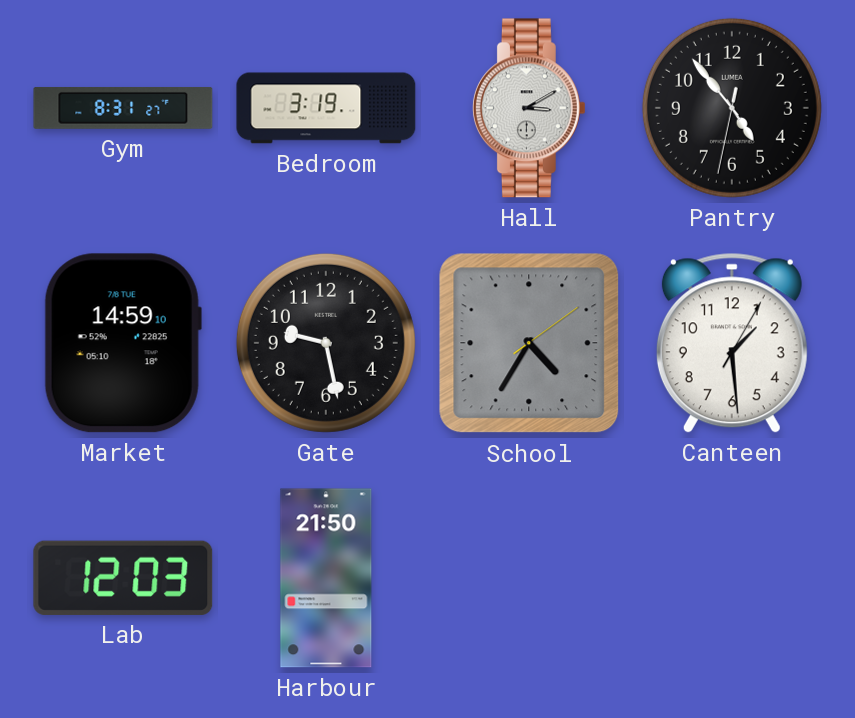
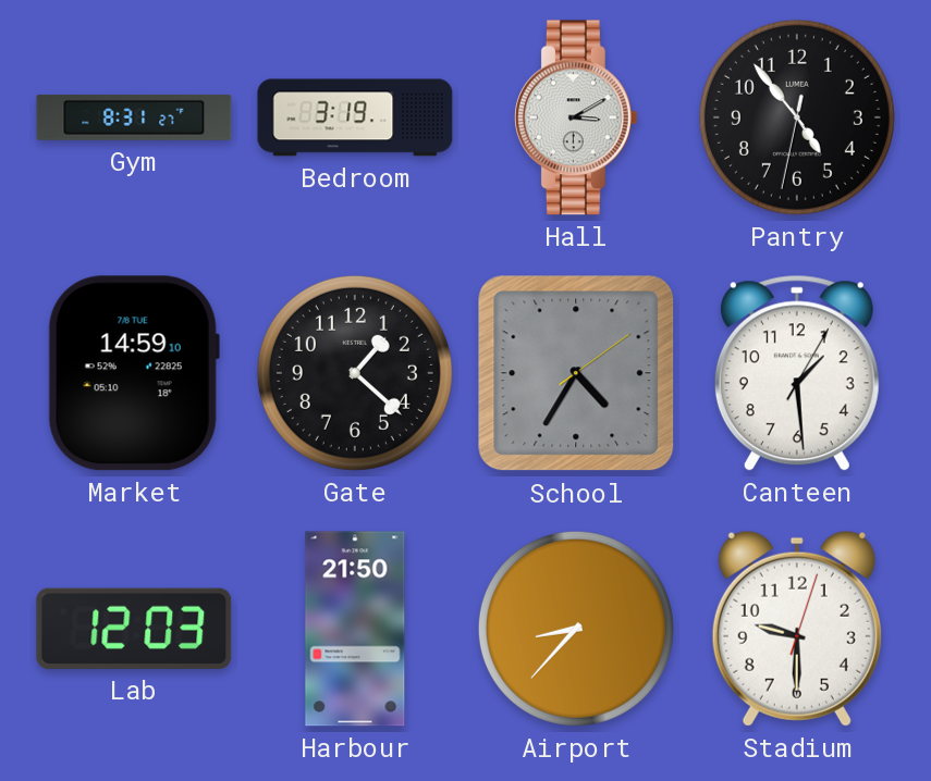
Gate: 9:28 -> 1:22
Airport: none -> 8:37
Stadium: none -> 9:30
